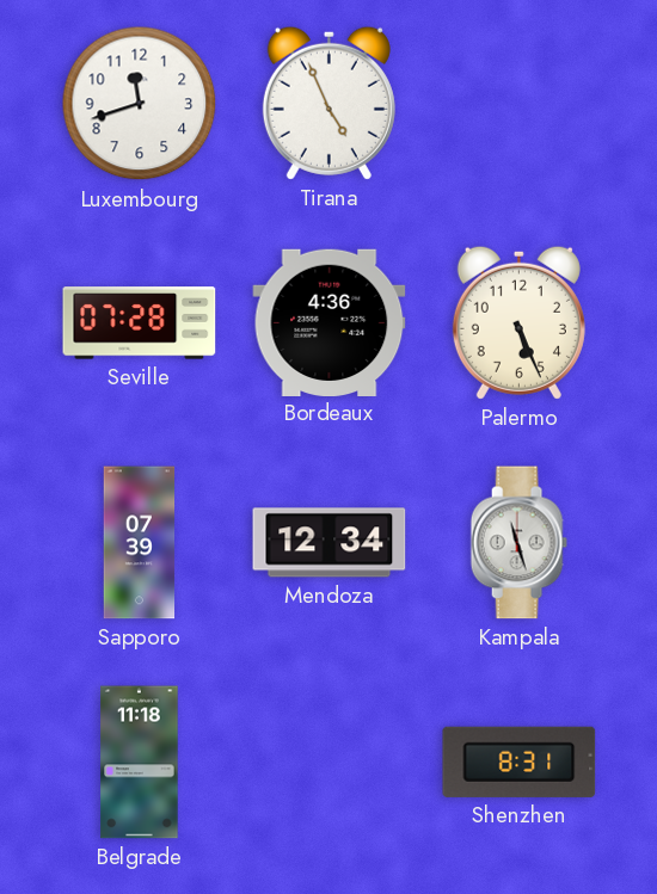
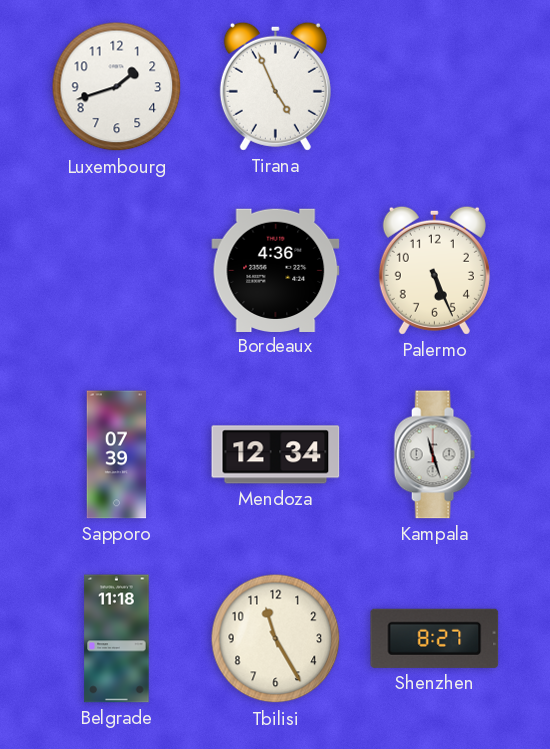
Luxembourg: 11:42 -> 1:42
Seville: 07:28 -> none
Tbilisi: none -> 11:25
Shenzhen: 8:31 -> 8:27
